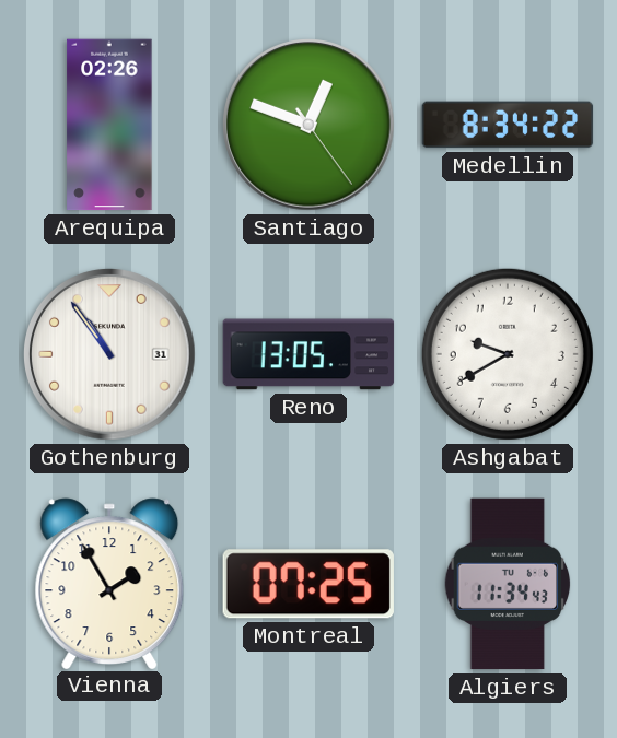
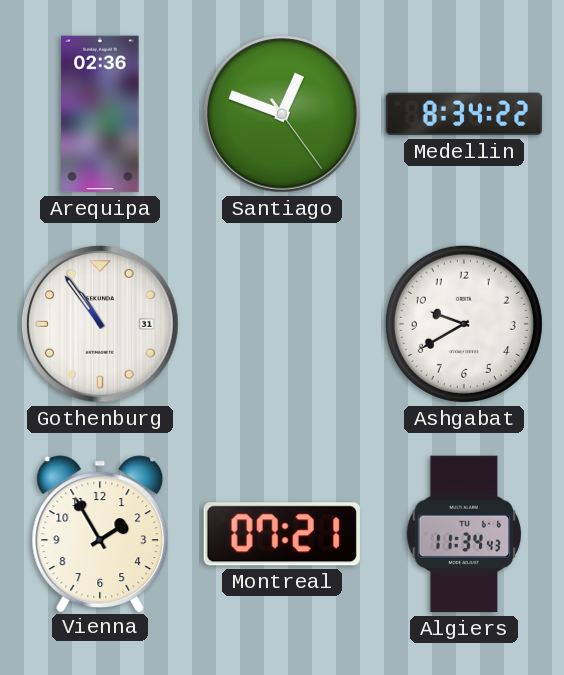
Arequipa: 02:26 -> 02:36
Reno: 13:05 -> none
Montreal: 07:25 -> 07:21
